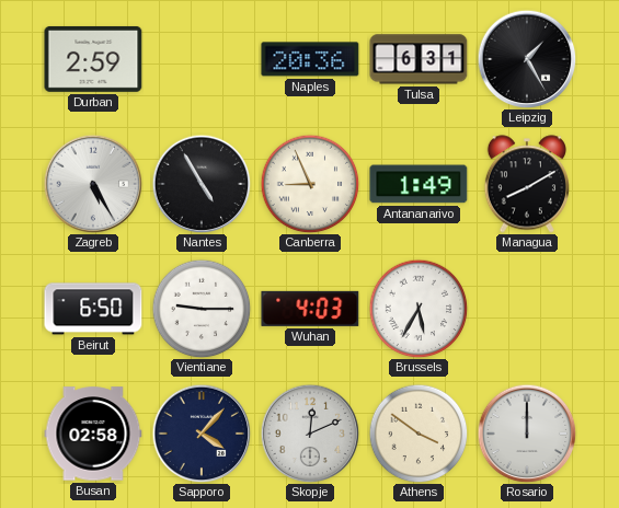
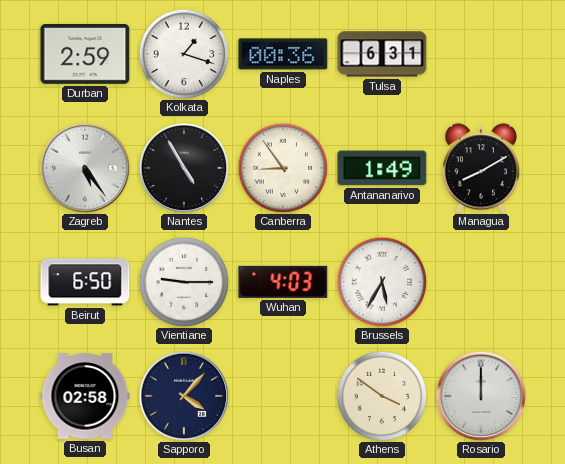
Kolkata: none -> 1:18
Naples: 20:36 -> 00:36
Leipzig: 1:25 -> none
Zagreb: 5:25 -> 5:24
Canberra: 8:56 -> 8:54
Skopje: 12:11 -> none
